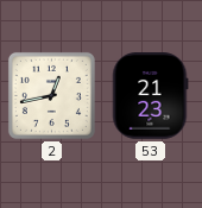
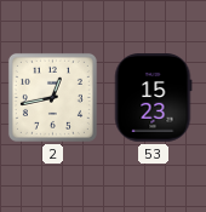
53: 21:23 -> 15:23
